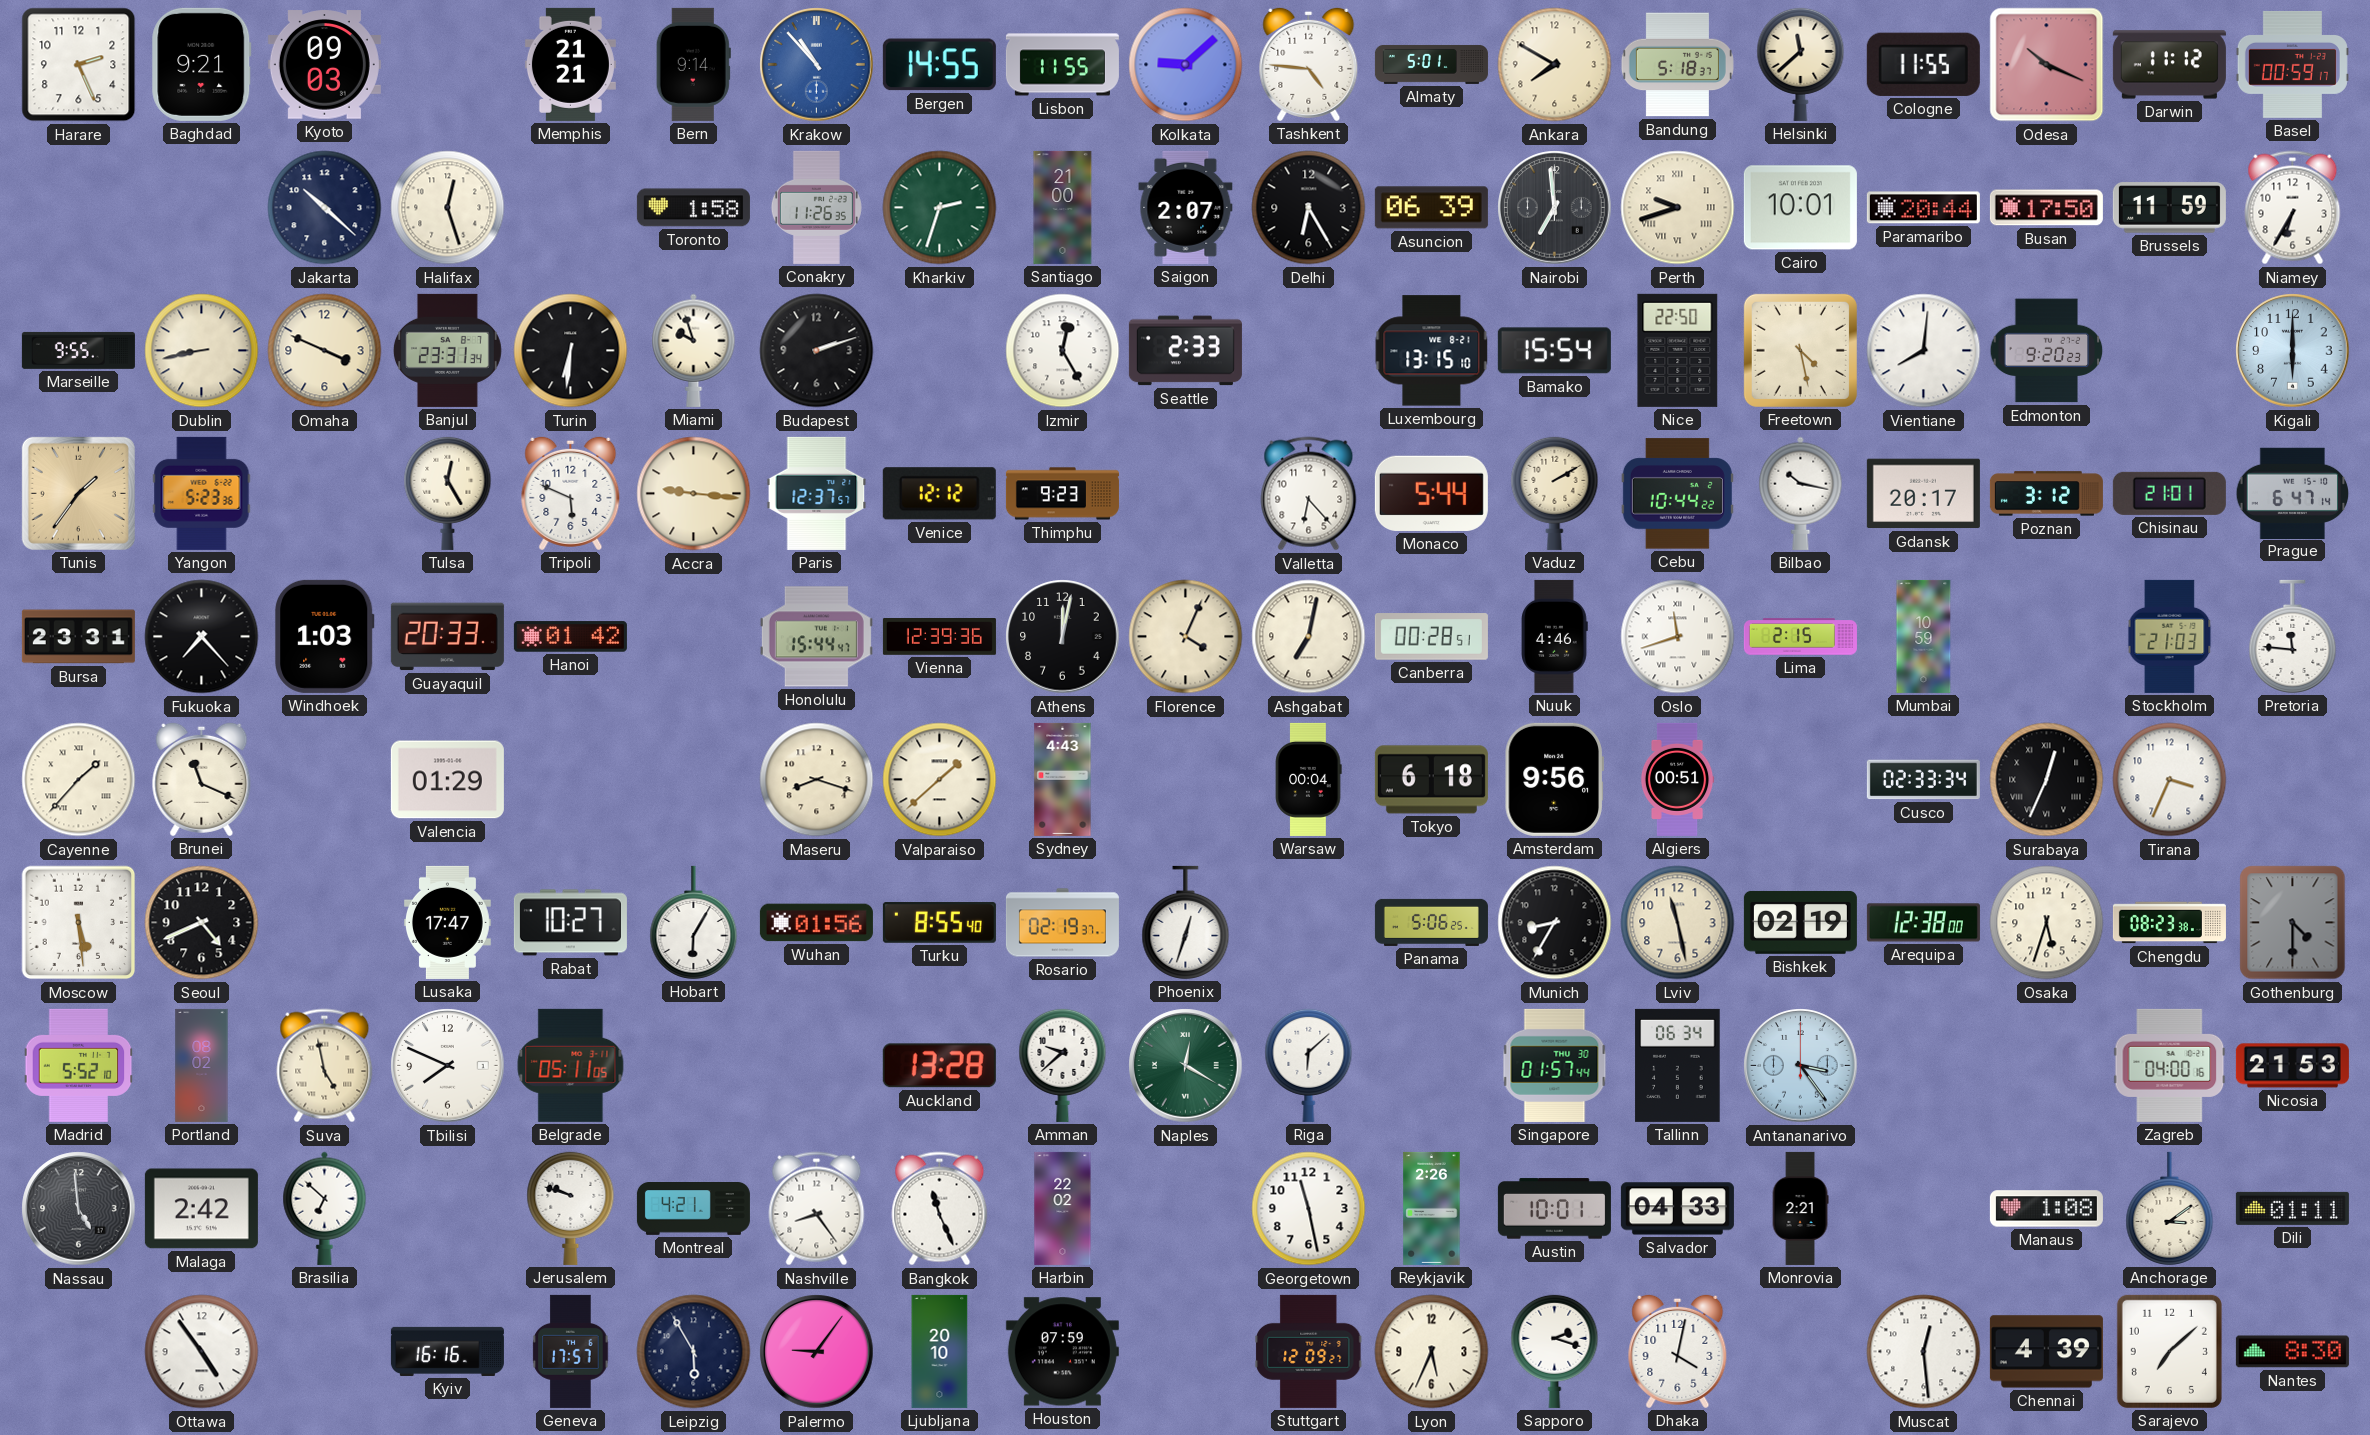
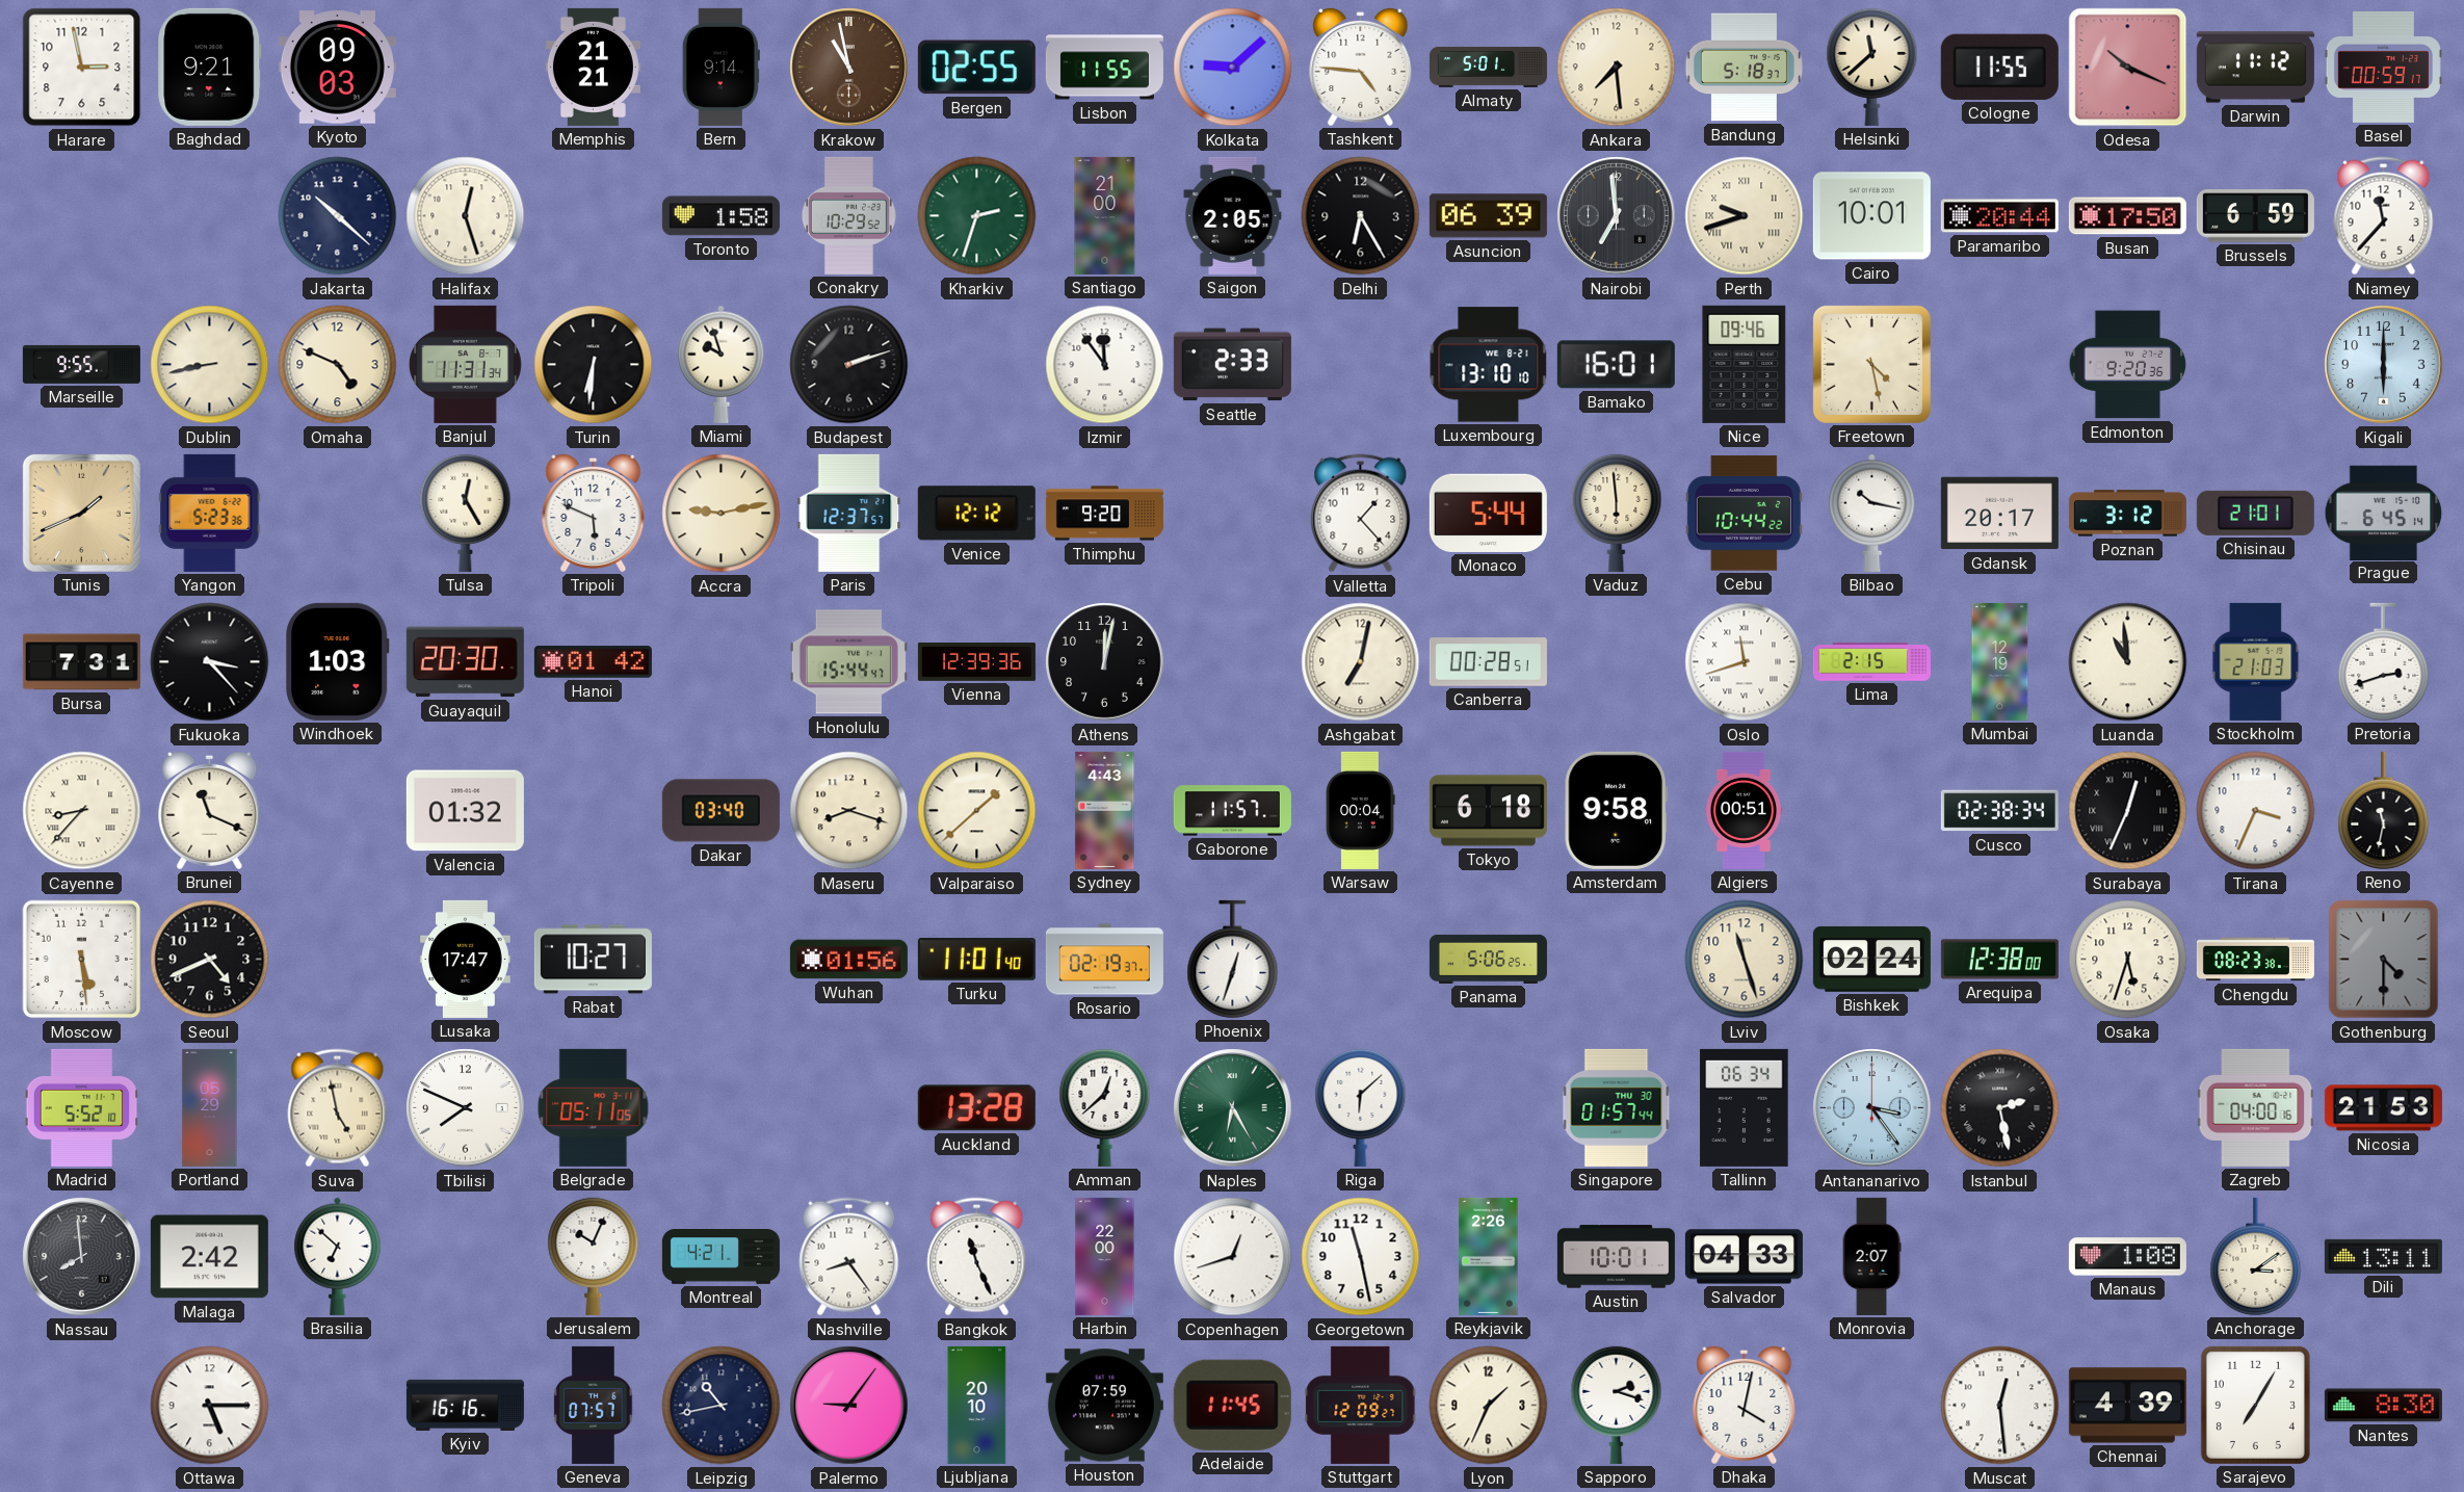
Harare: 2:26 -> 2:58
Krakow: 10:53 -> 10:58
Krakow dial: blue -> brown
Bergen: 14:55 -> 02:55
Ankara: 7:50 -> 7:29
Conakry: 11:26 -> 10:29
Saigon: 2:07 -> 2:05
Brussels: 11:59 -> 6:59
Niamey: 6:35 -> 11:37
Omaha: 3:49 -> 4:49
Banjul: 23:31 -> 11:31
Izmir: 12:25 -> 11:54
Luxembourg: 13:15 -> 13:10
Bamako: 15:54 -> 16:01
Nice: 22:50 -> 09:46
Vientiane: 8:01 -> none
Edmonton: 9:20:23 -> 9:20:36
Tunis: 1:36 -> 1:41
Accra: 9:16 -> 9:13
Thimphu: 9:23 -> 9:20
Valletta: 6:23 -> 1:23
Vaduz: 2:10 -> 5:59
Prague: 6:47 -> 6:45
Bursa: 23:31 -> 7:31
Fukuoka: 7:23 -> 3:23
Guayaquil: 20:33 -> 20:30
Florence: 4:04 -> none
Nuuk: 4:46 -> none
Mumbai: 10:59 -> 12:19
Luanda: none -> 10:59
Pretoria: 11:46 -> 2:42
Cayenne: 1:37 -> 8:37
Valencia: 01:29 -> 01:32
Dakar: none -> 03:40
Gaborone: none -> 11:57
Amsterdam: 9:56 -> 9:58
Cusco: 02:33 -> 02:38
Reno: none -> 11:32
Hobart: 6:05 -> none
Turku: 8:55 -> 11:01
Munich: 8:35 -> none
Lviv: 11:28 -> 11:27
Bishkek: 02:19 -> 02:24
Portland: 08:02 -> 05:29
Amman: 9:38 -> 12:38
Naples: 12:20 -> 6:25
Istanbul: none -> 2:28
Nassau: 4:59 -> 7:59
Jerusalem: 9:48 -> 10:04
Harbin: 22:02 -> 22:00
Copenhagen: none -> 12:42
Monrovia: 2:21 -> 2:07
Dili: 01:11 -> 13:11
Ottawa: 4:54 -> 5:15
Geneva: 17:57 -> 07:57
Leipzig: 5:55 -> 10:43
Adelaide: none -> 11:45
Lyon: 5:34 -> 1:34
Sarajevo: 7:08 -> 7:05
